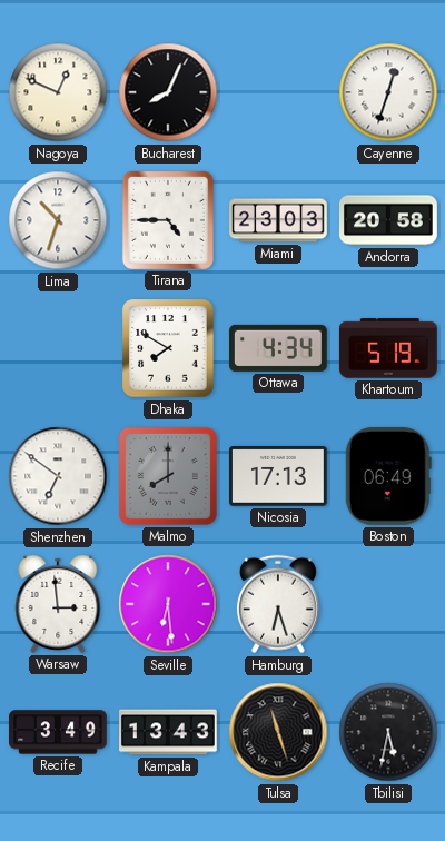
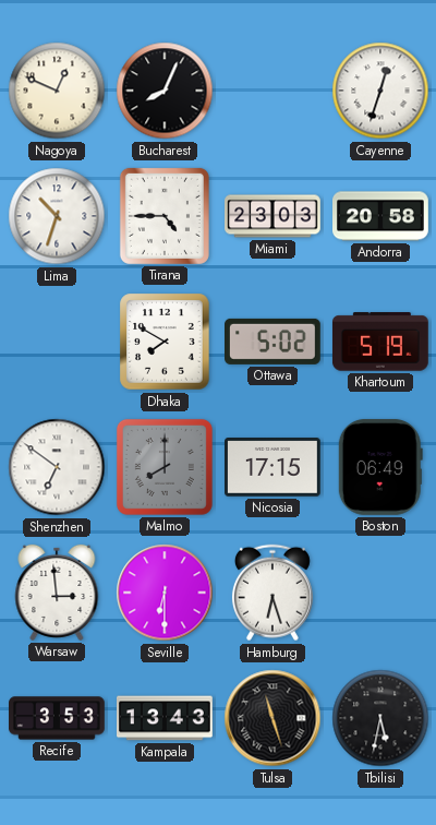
Ottawa: 4:34 -> 5:02
Nicosia: 17:13 -> 17:15
Seville: 6:29 -> 6:30
Recife: 3:49 -> 3:53
